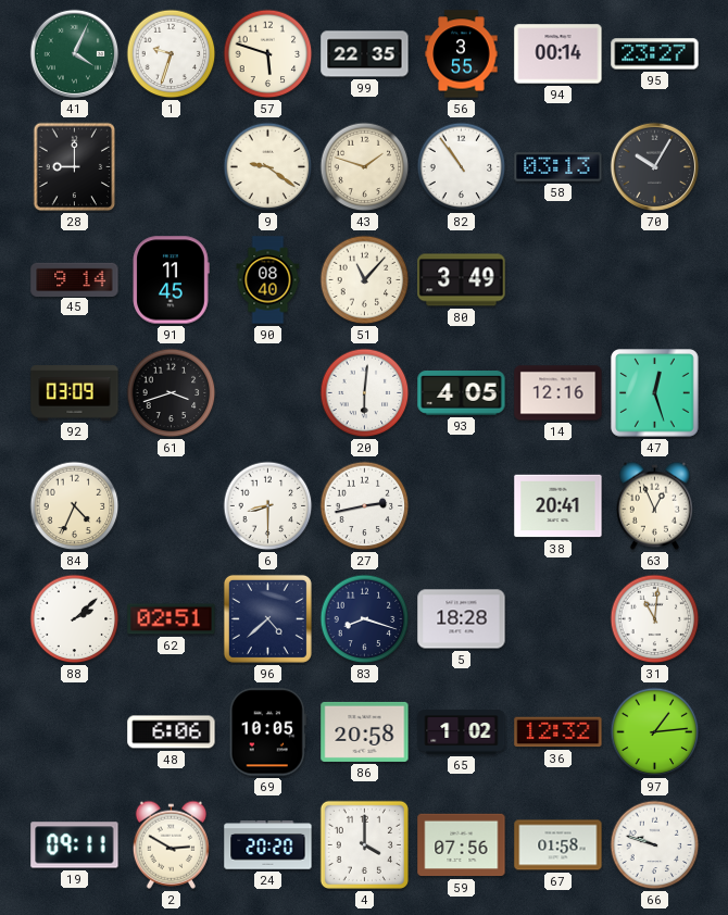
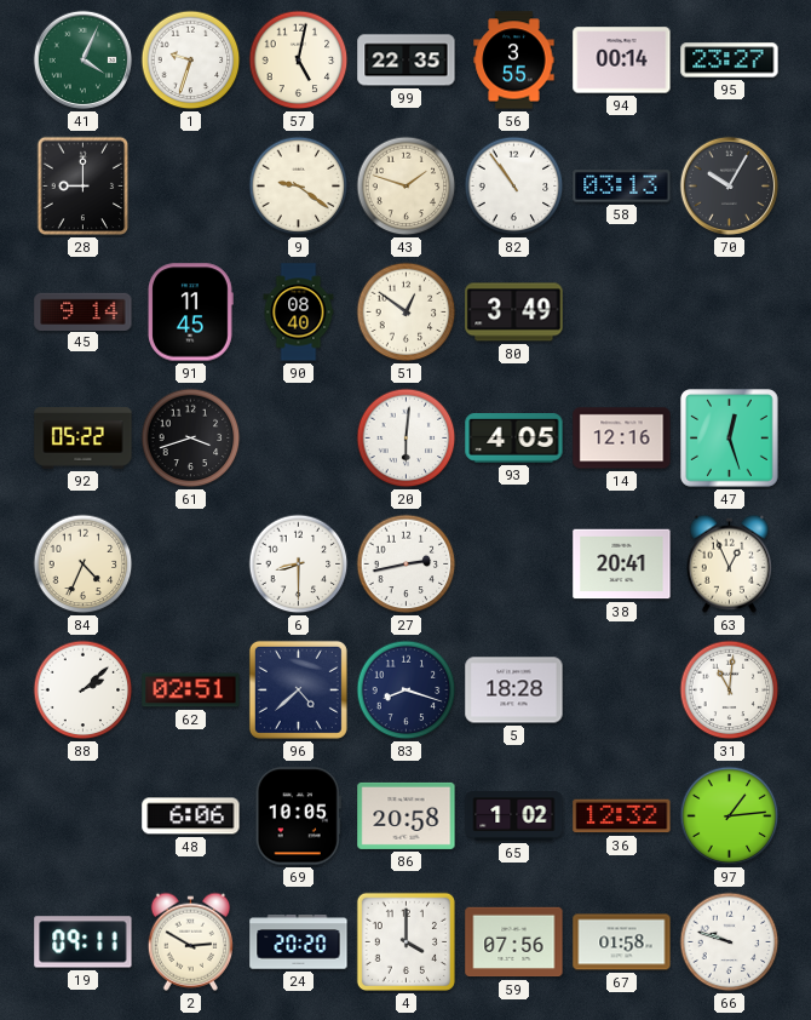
57: 5:48 -> 5:02
51: 11:07 -> 12:51
92: 03:09 -> 05:22
